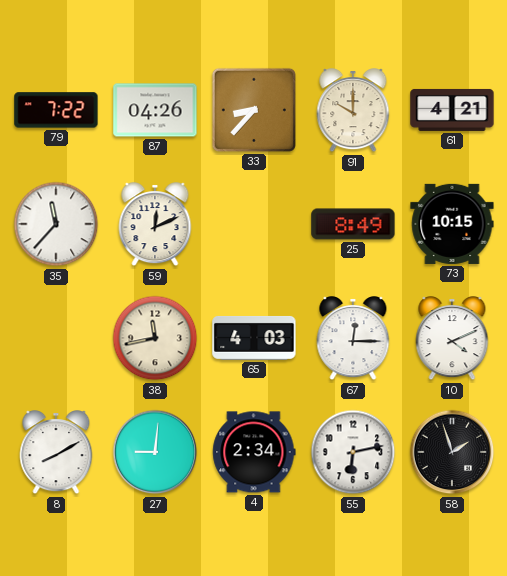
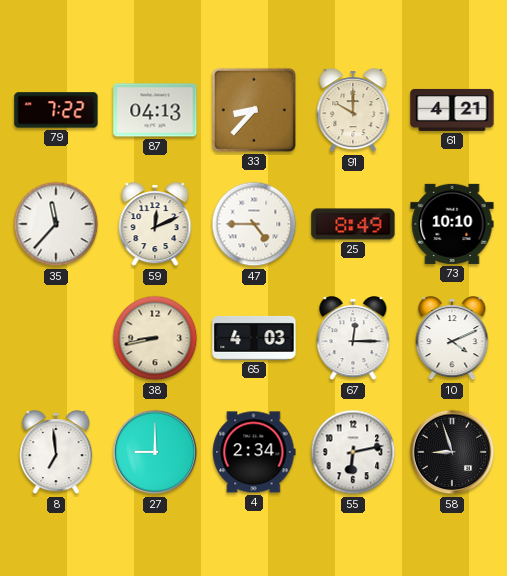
87: 04:26 -> 04:13
47: none -> 4:45
73: 10:15 -> 10:10
38: 11:43 -> 8:43
8: 8:10 -> 6:59
27: 9:01 -> 9:00
58: 1:57 -> 8:57
